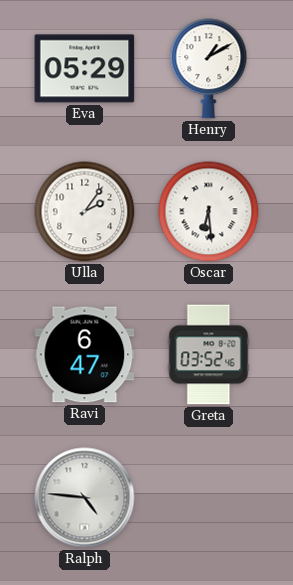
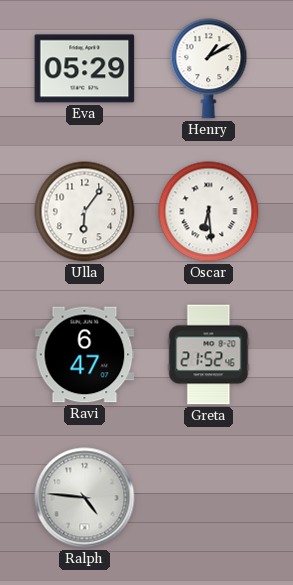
Ulla: 2:06 -> 6:06
Greta: 03:52 -> 21:52
